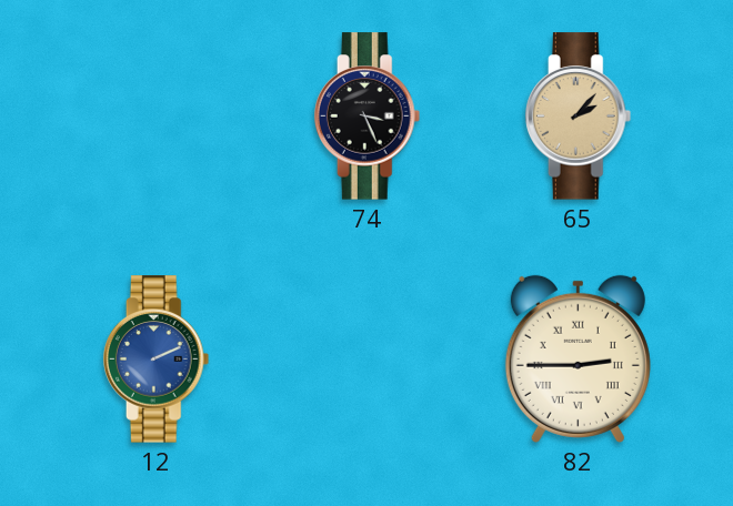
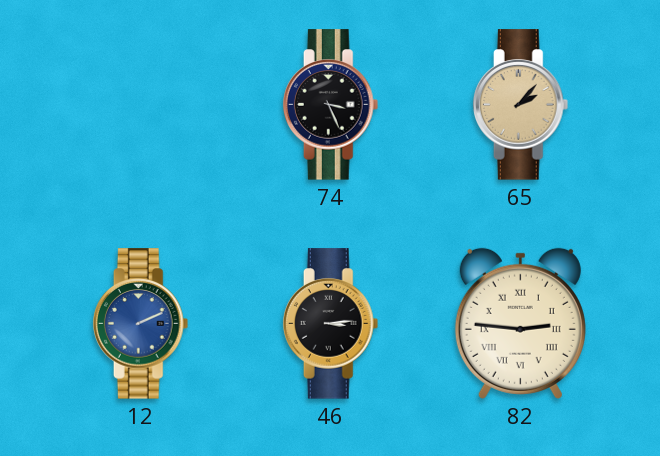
46: none -> 3:14
82: 2:45 -> 2:46
